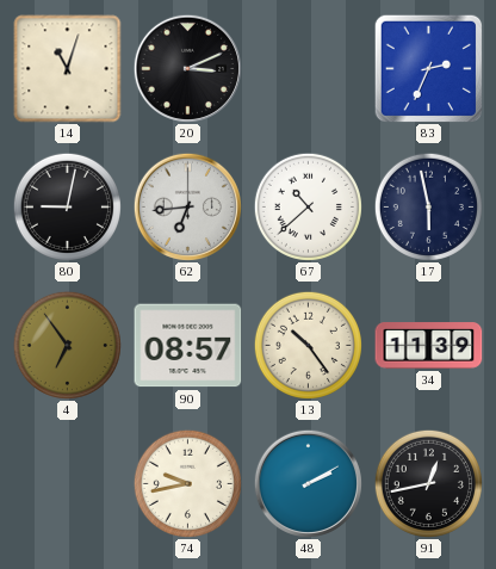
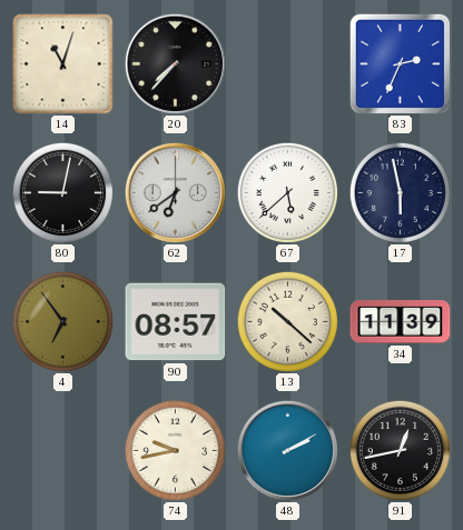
20: 3:11 -> 7:37
62: 6:44 -> 6:39
67: 10:38 -> 5:38
13: 10:24 -> 10:22
